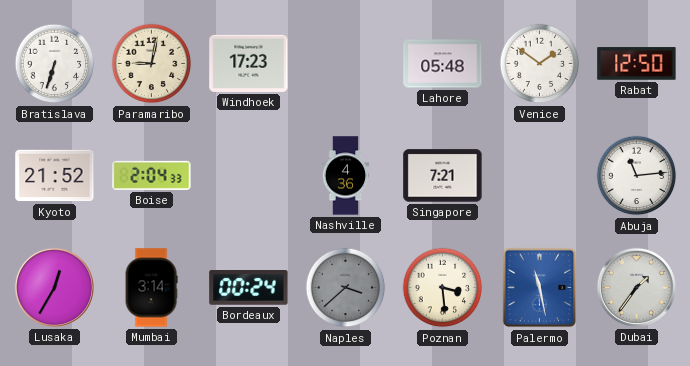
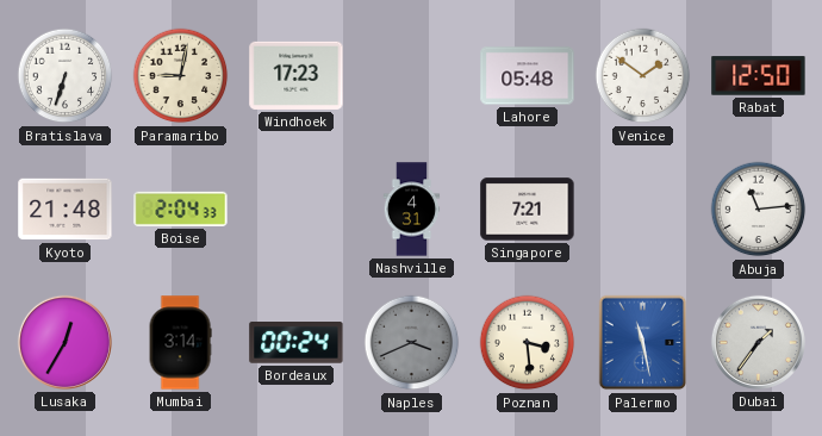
Kyoto: 21:52 -> 21:48
Nashville: 4:36 -> 4:31
Naples: 3:38 -> 3:41
